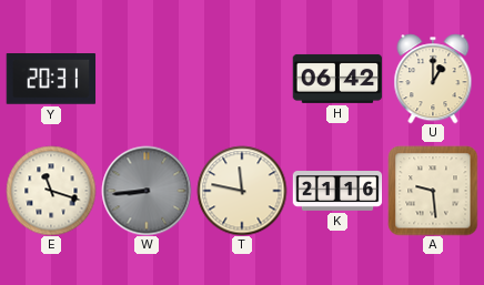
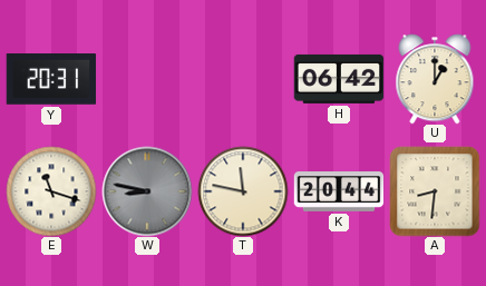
W: 8:44 -> 8:47
K: 21:16 -> 20:44
A: 9:29 -> 8:31
